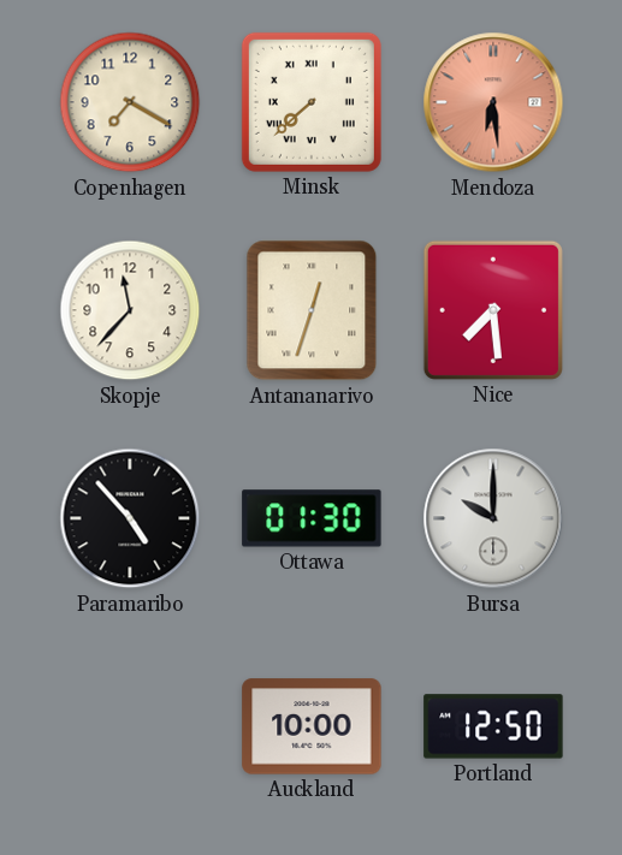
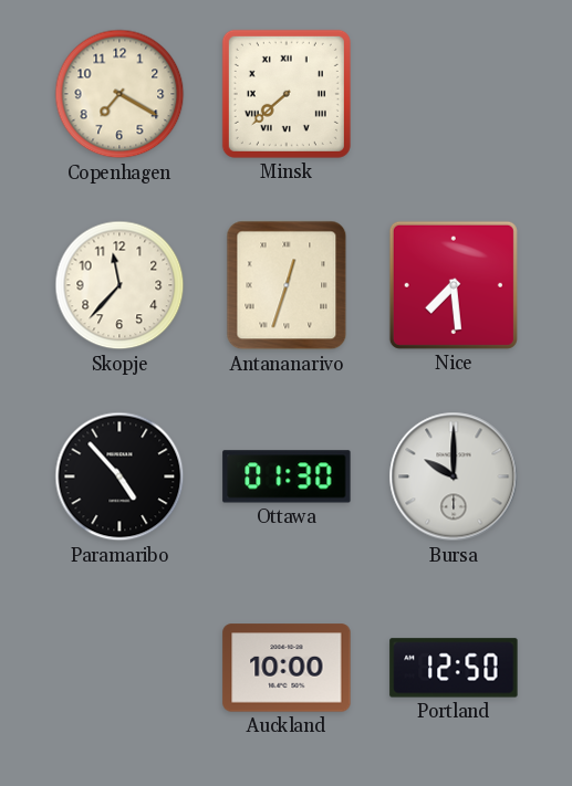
Mendoza: 6:29 -> none
